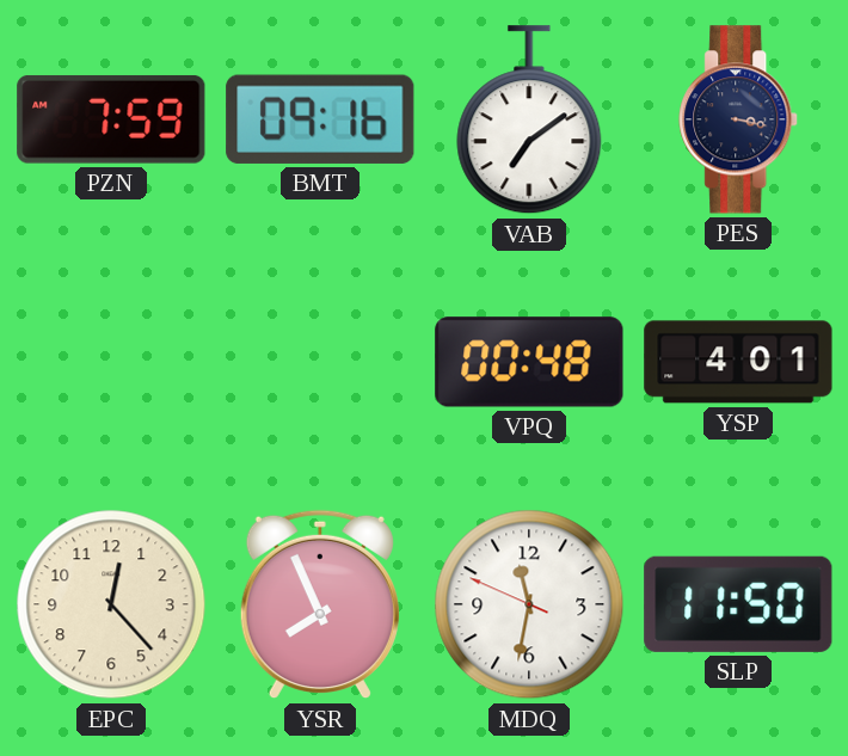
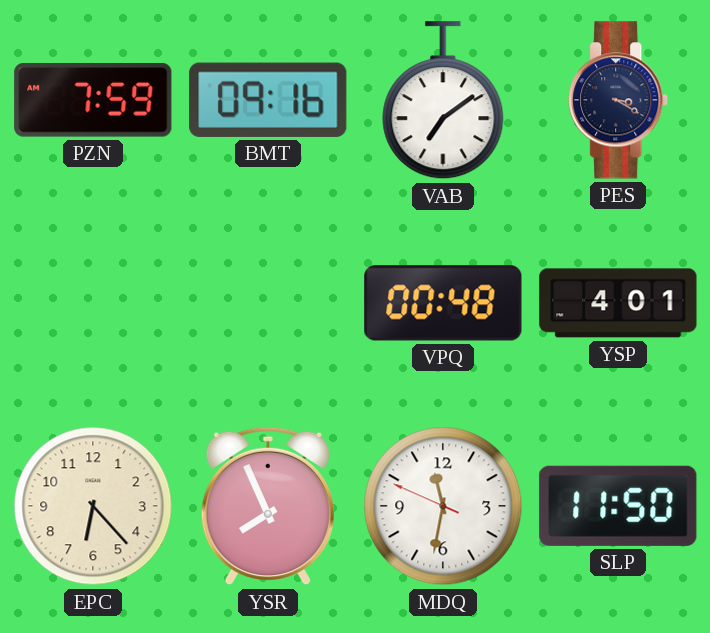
PES: 3:17 -> 3:20
EPC: 12:23 -> 6:23
